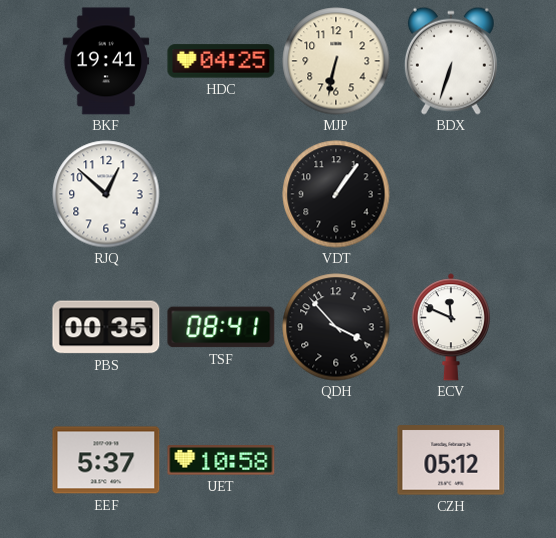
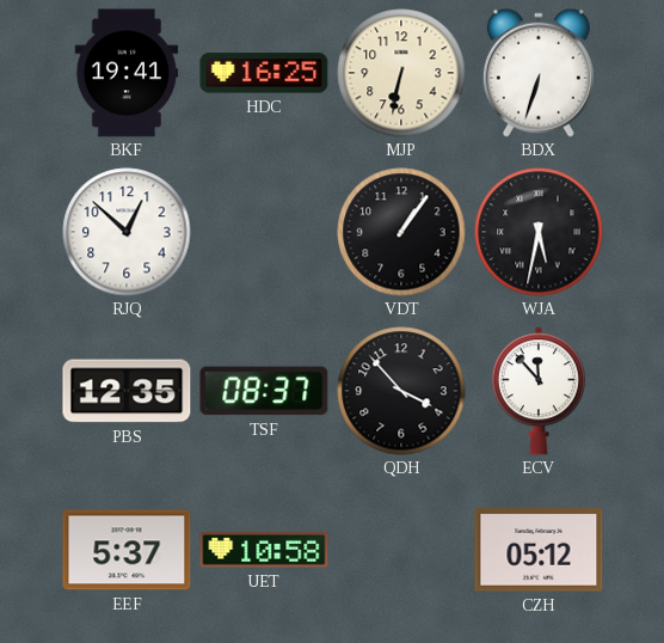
HDC: 04:25 -> 16:25
WJA: none -> 5:32
PBS: 00:35 -> 12:35
TSF: 08:41 -> 08:37
ECV: 11:49 -> 11:53
